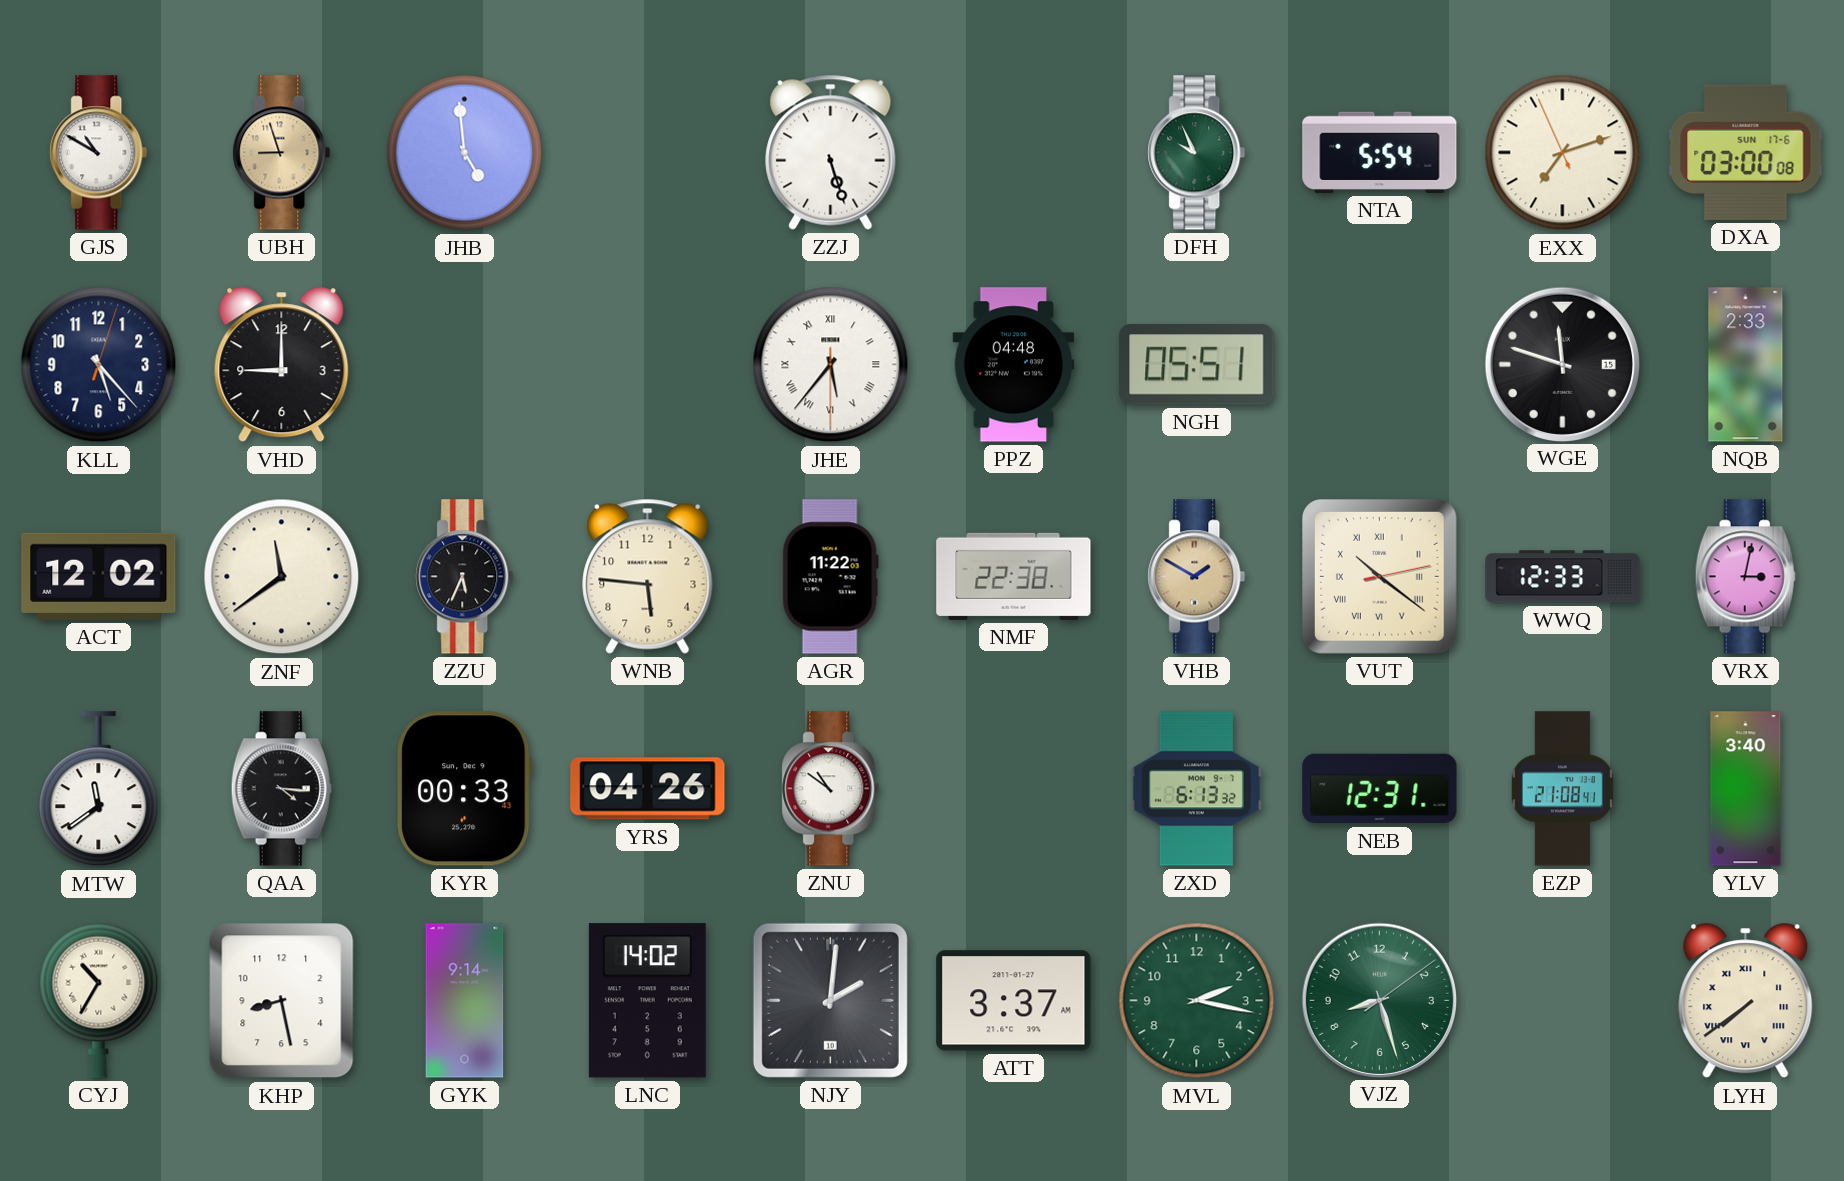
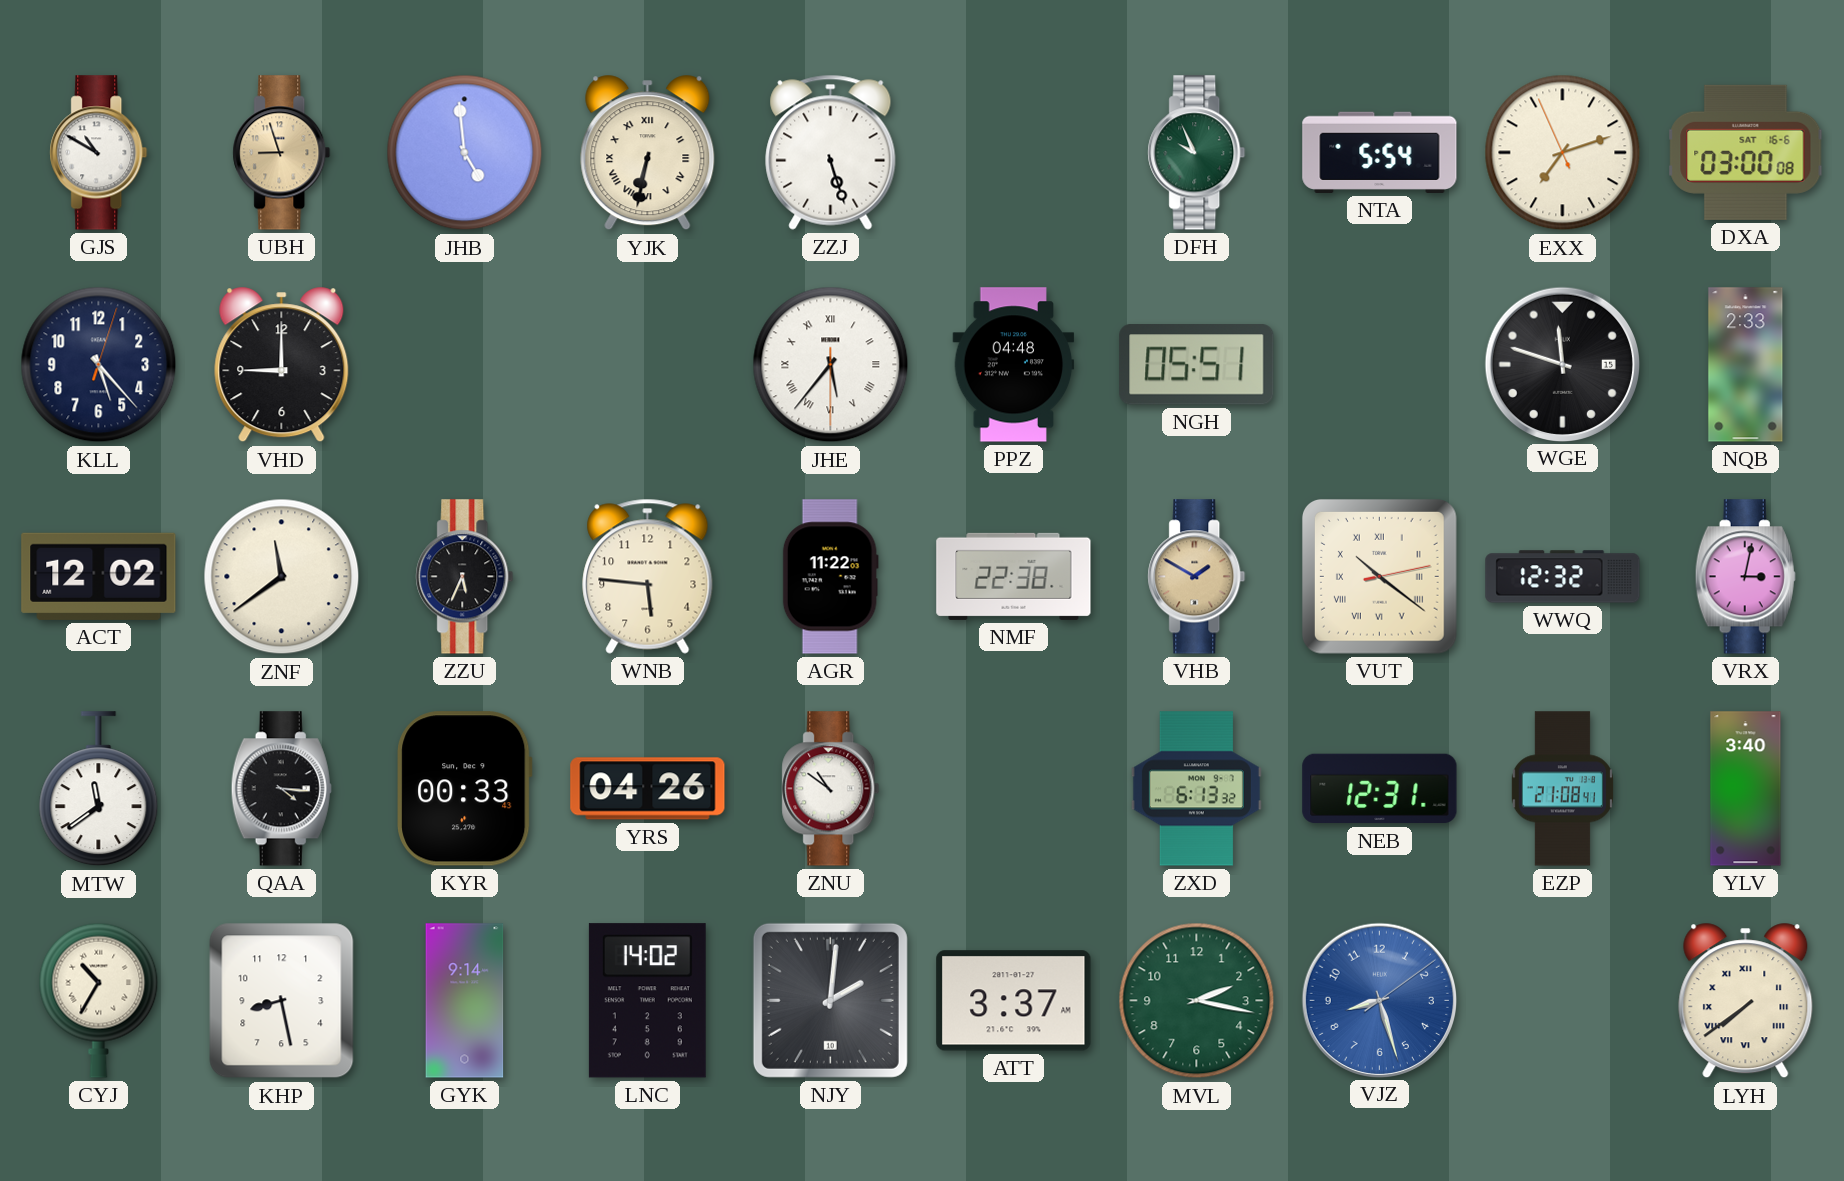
YJK: none -> 6:32
DXA date: SUN 17-6 -> SAT 16-6
WWQ: 12:33 -> 12:32
VJZ dial: green -> blue
